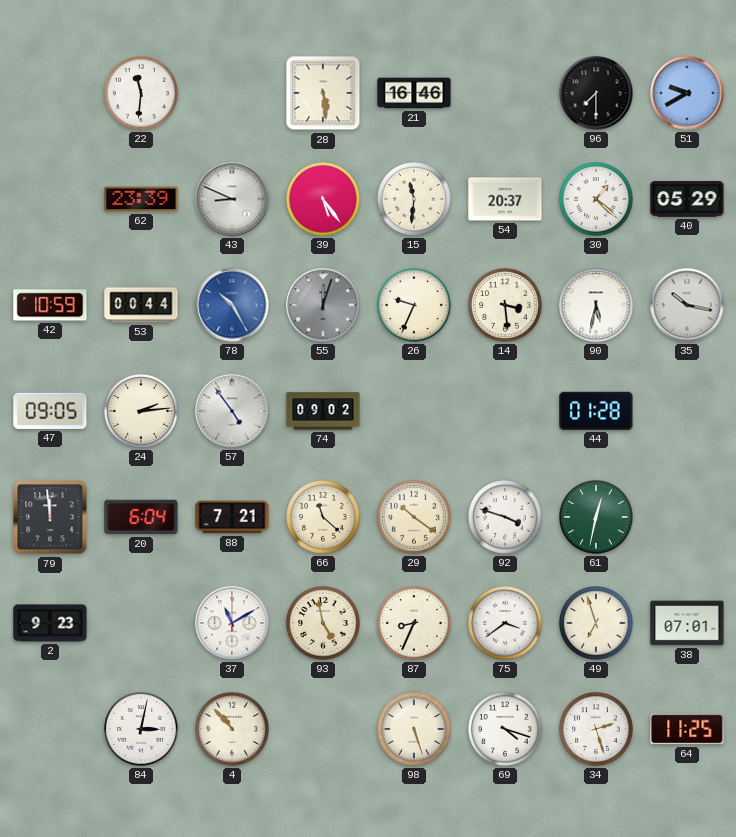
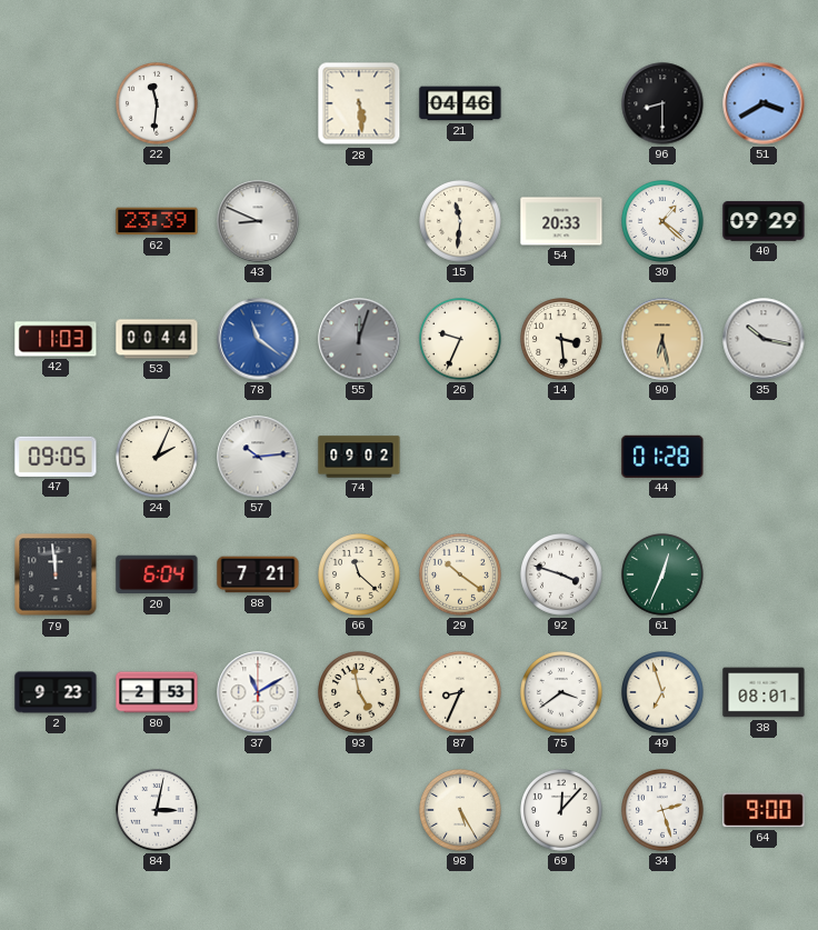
21: 16:46 -> 04:46
96: 7:30 -> 8:30
51: 9:40 -> 3:40
39: 5:24 -> none
54: 20:37 -> 20:33
40: 05:29 -> 09:29
42: 10:59 -> 11:03
78: 10:25 -> 11:21
90: 5:32 -> 6:28
90 dial: white -> champagne
24: 2:14 -> 2:04
57: 4:54 -> 10:14
61: 12:32 -> 12:34
80: none -> 2:53
38: 07:01 -> 08:01
4: 10:53 -> none
98: 5:27 -> 5:25
69: 4:18 -> 12:07
64: 11:25 -> 9:00
